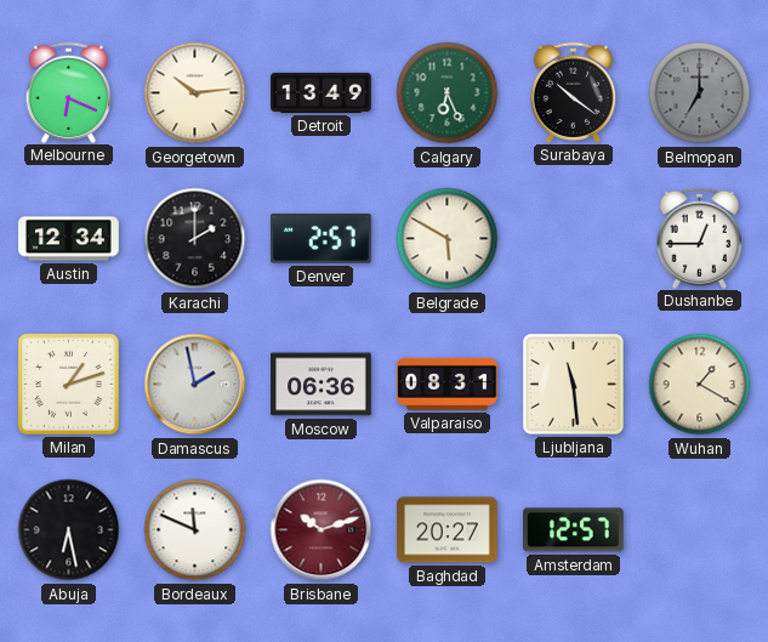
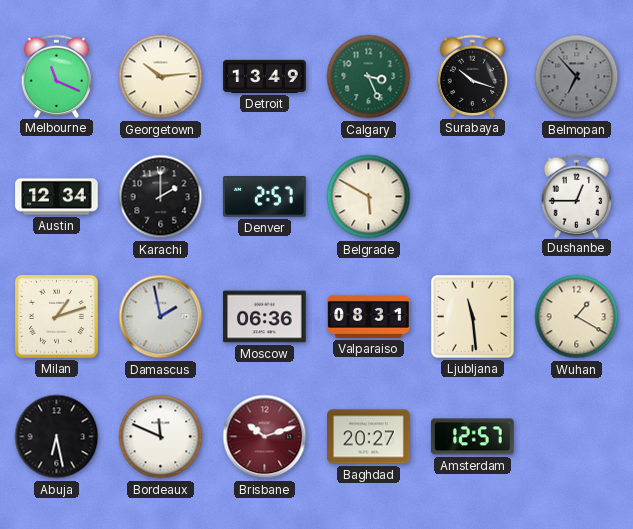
Melbourne: 6:19 -> 11:19
Calgary: 6:26 -> 3:26
Surabaya: 10:21 -> 10:18
Belmopan: 7:00 -> 6:53
